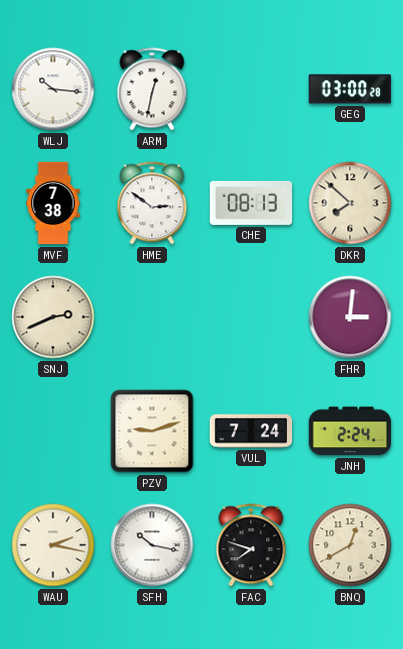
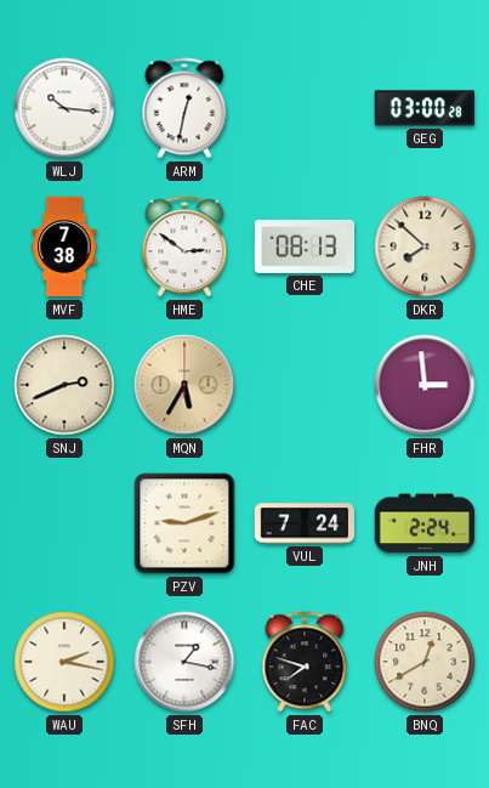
MQN: none -> 5:35
FHR: 3:01 -> 2:59
SFH: 10:17 -> 1:17
